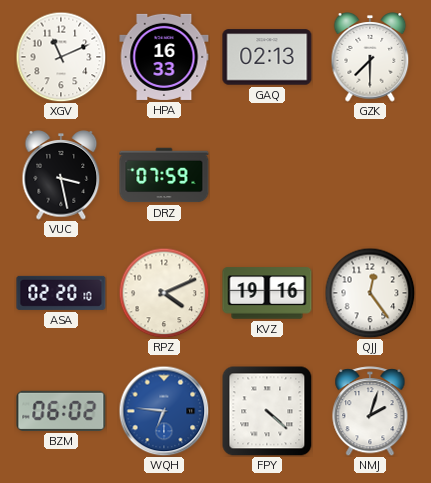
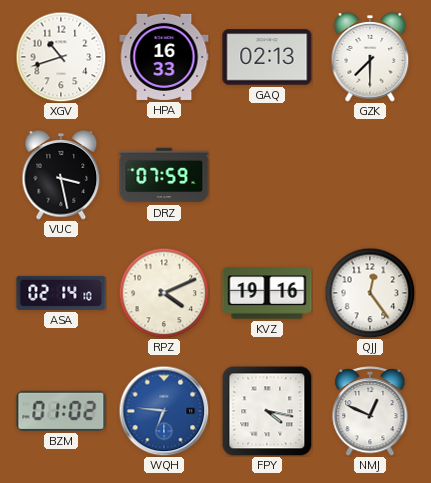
XGV: 11:11 -> 10:42
ASA: 02:20 -> 02:14
BZM: 06:02 -> 01:02
FPY: 4:22 -> 4:17
NMJ: 2:03 -> 12:49
